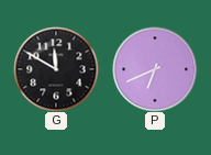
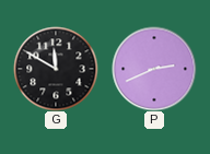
P: 6:41 -> 2:41
